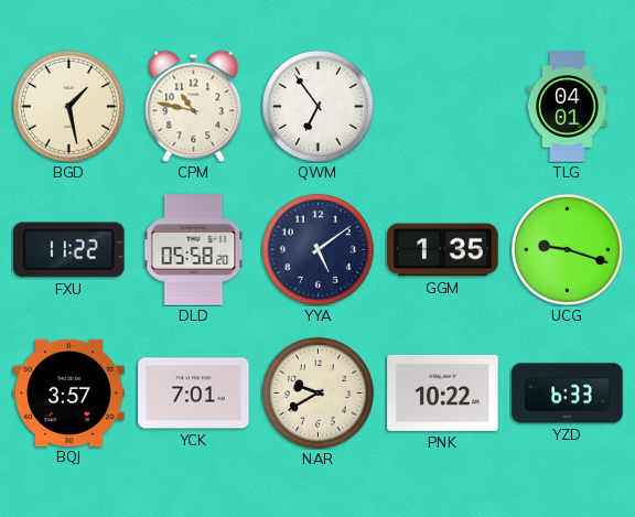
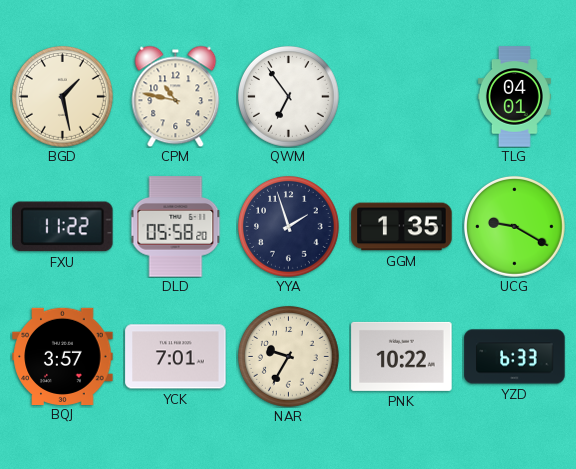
YYA: 5:09 -> 1:57
UCG: 9:18 -> 9:20
NAR: 9:40 -> 9:35
